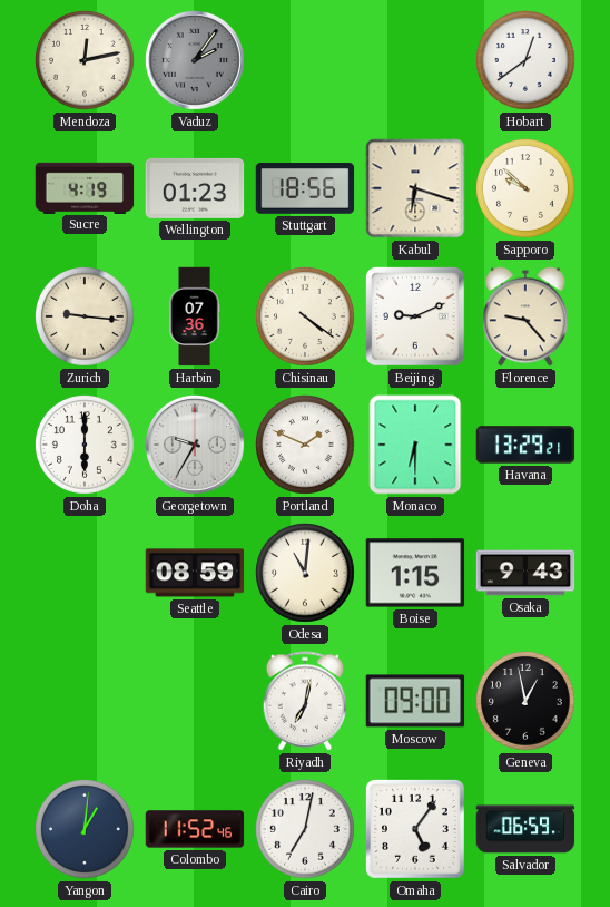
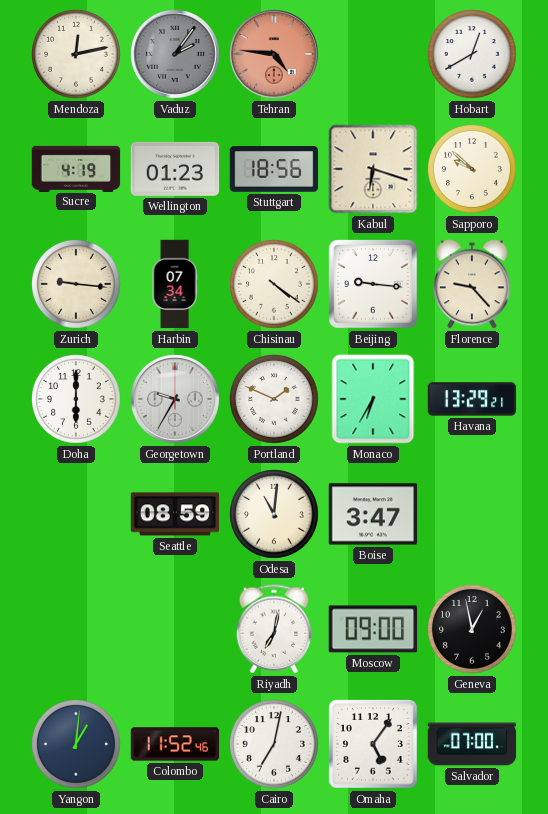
Tehran: none -> 4:46
Hobart: 12:39 -> 12:40
Harbin: 07:36 -> 07:34
Beijing: 9:11 -> 9:16
Monaco: 6:30 -> 6:35
Boise: 1:15 -> 3:47
Osaka: 9:43 -> none
Salvador: 06:59 -> 07:00
